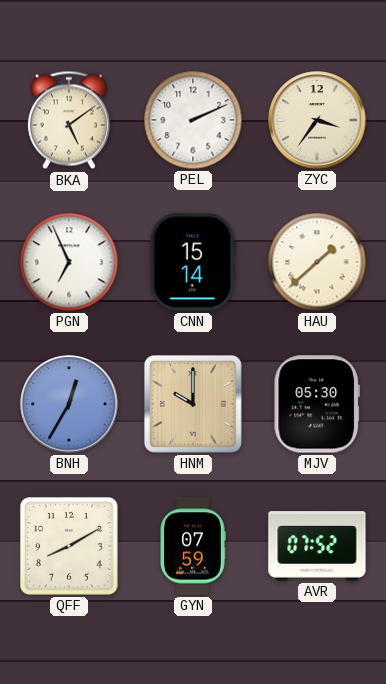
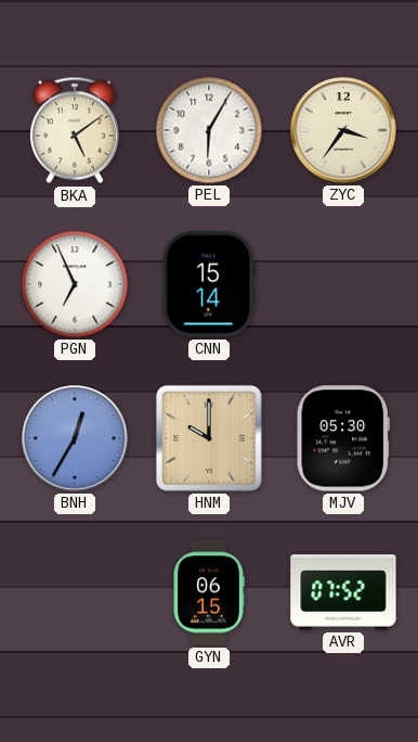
PEL: 2:11 -> 6:05
HAU: 1:38 -> none
QFF: 8:10 -> none
GYN: 07:59 -> 06:15
